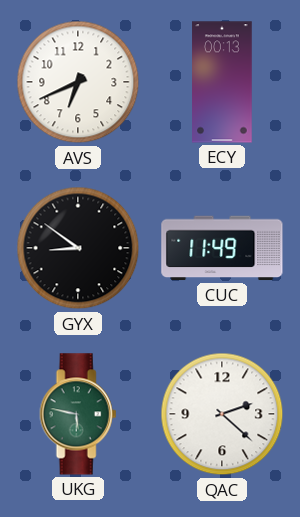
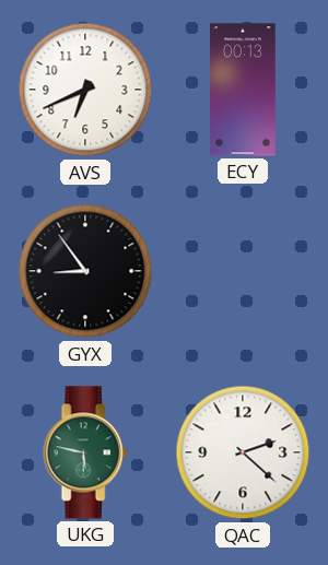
GYX: 8:51 -> 8:54
CUC: 11:49 -> none
